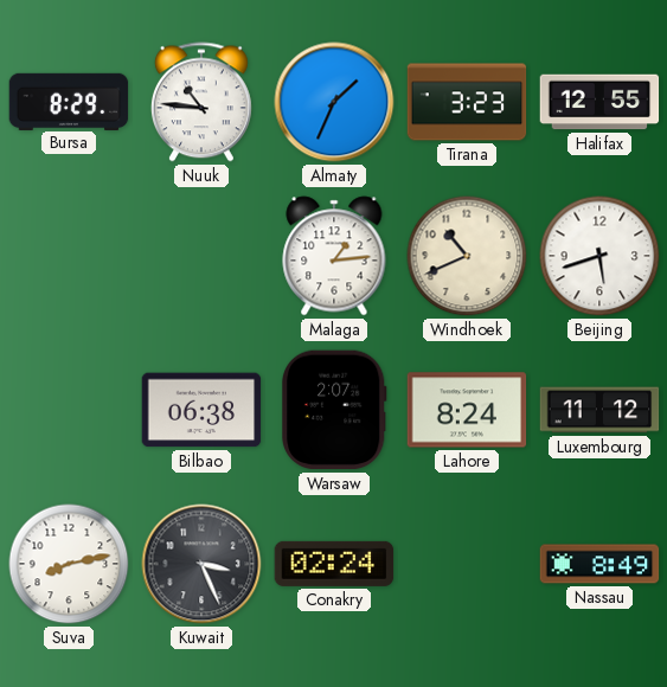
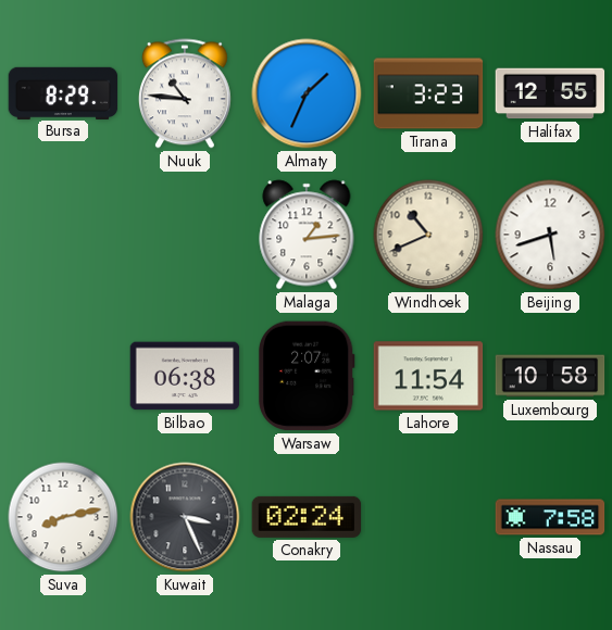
Lahore: 8:24 -> 11:54
Luxembourg: 11:12 -> 10:58
Nassau: 8:49 -> 7:58
